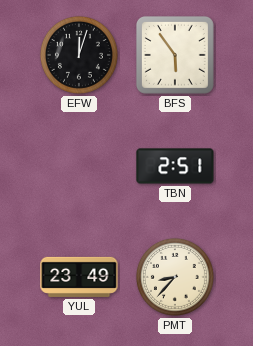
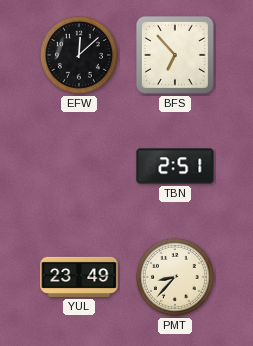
EFW: 12:03 -> 12:08
BFS: 5:54 -> 6:53
